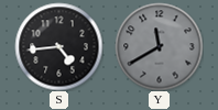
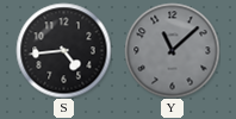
Y: 11:40 -> 11:08
